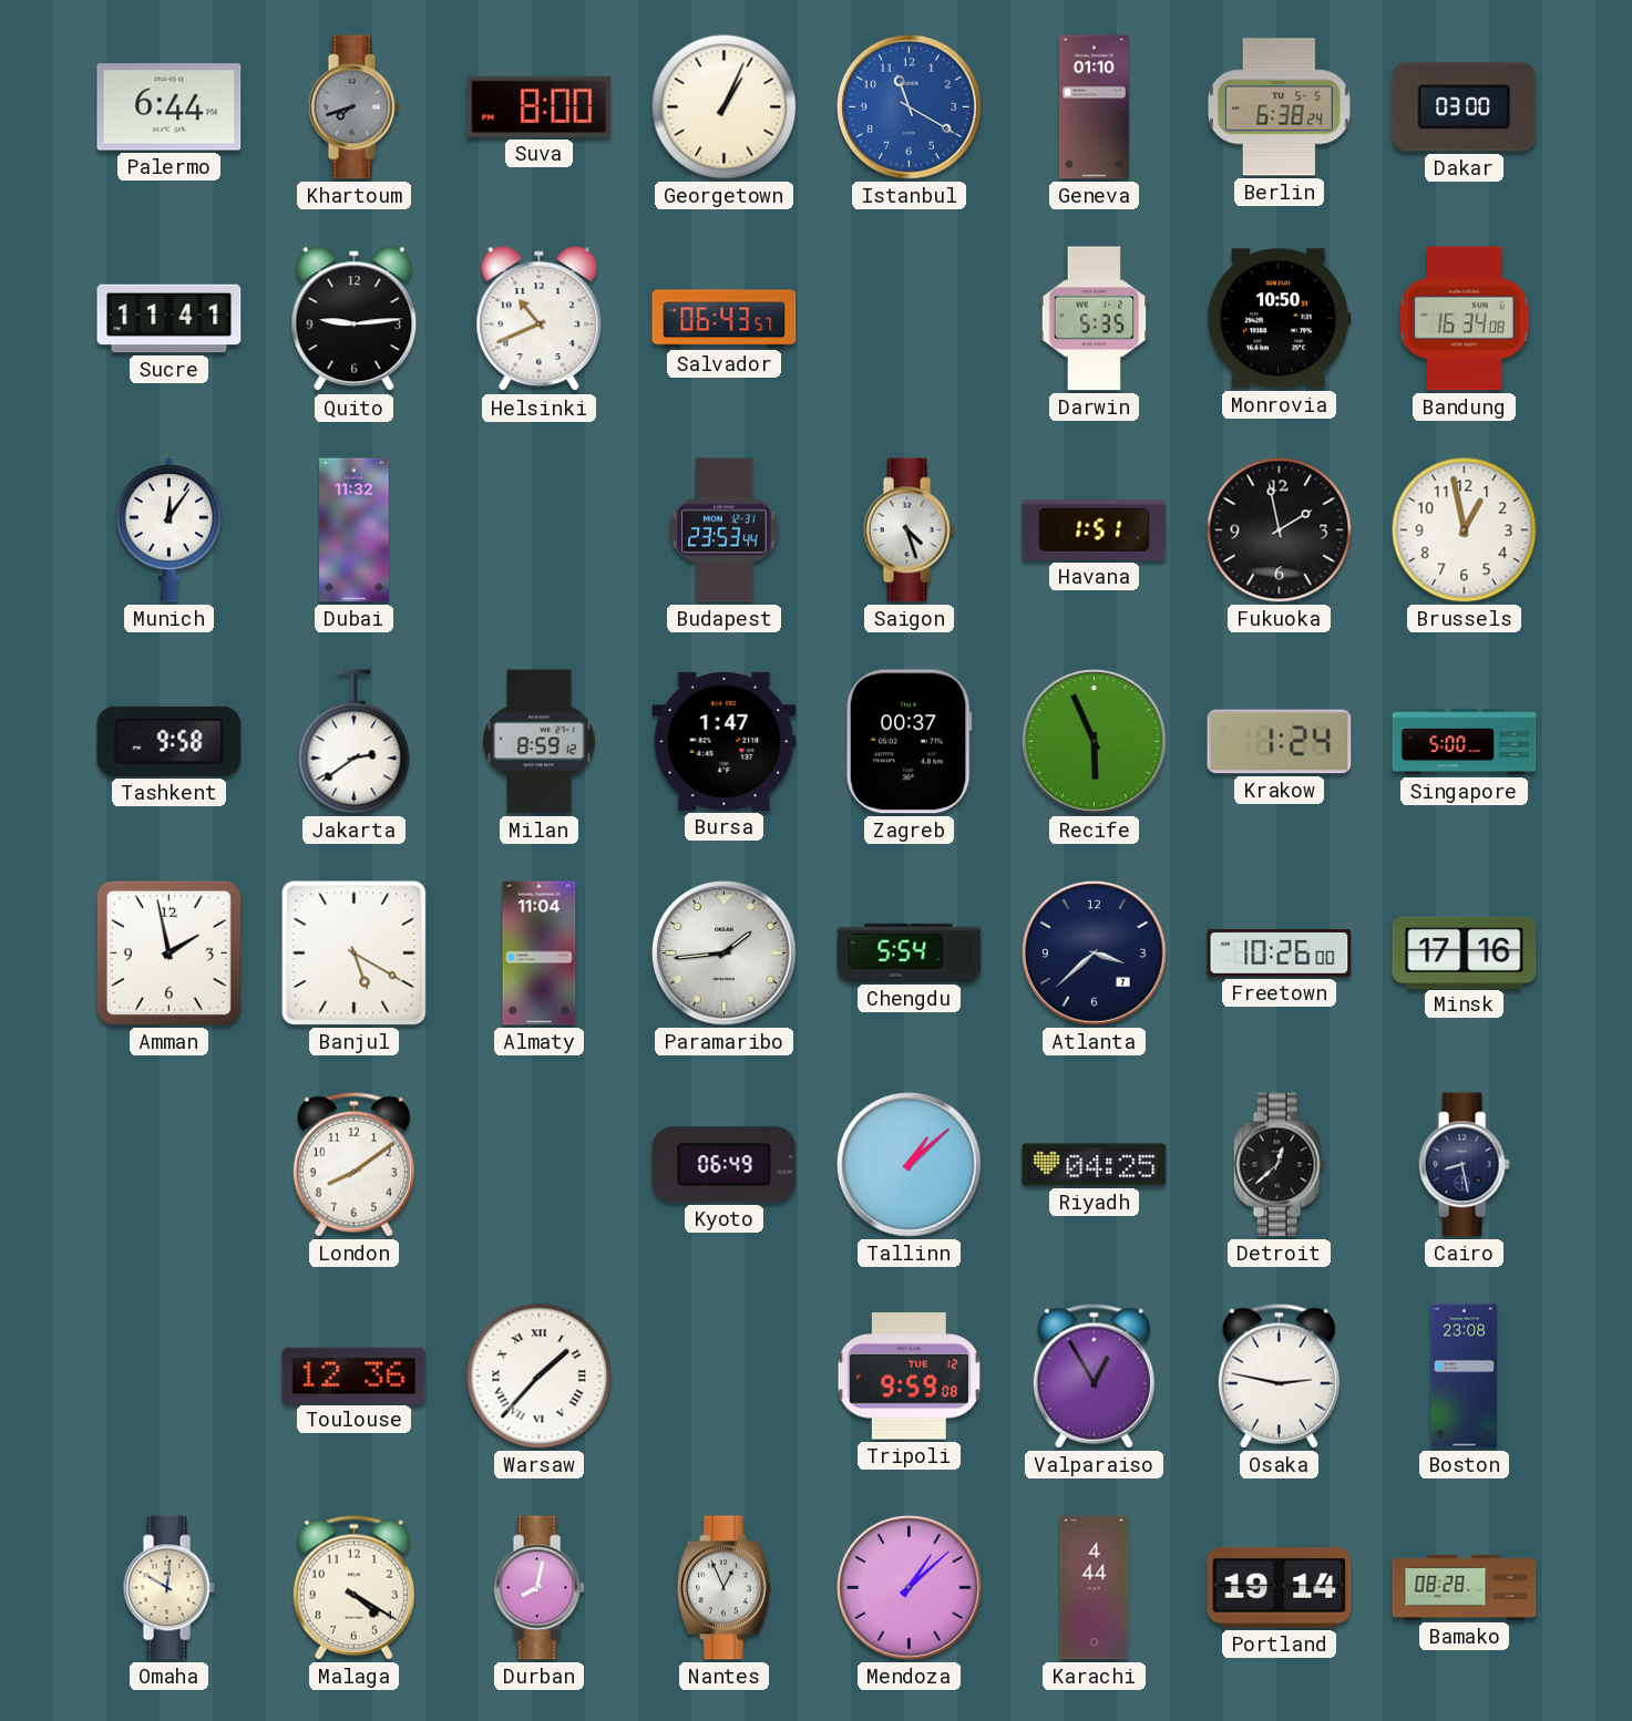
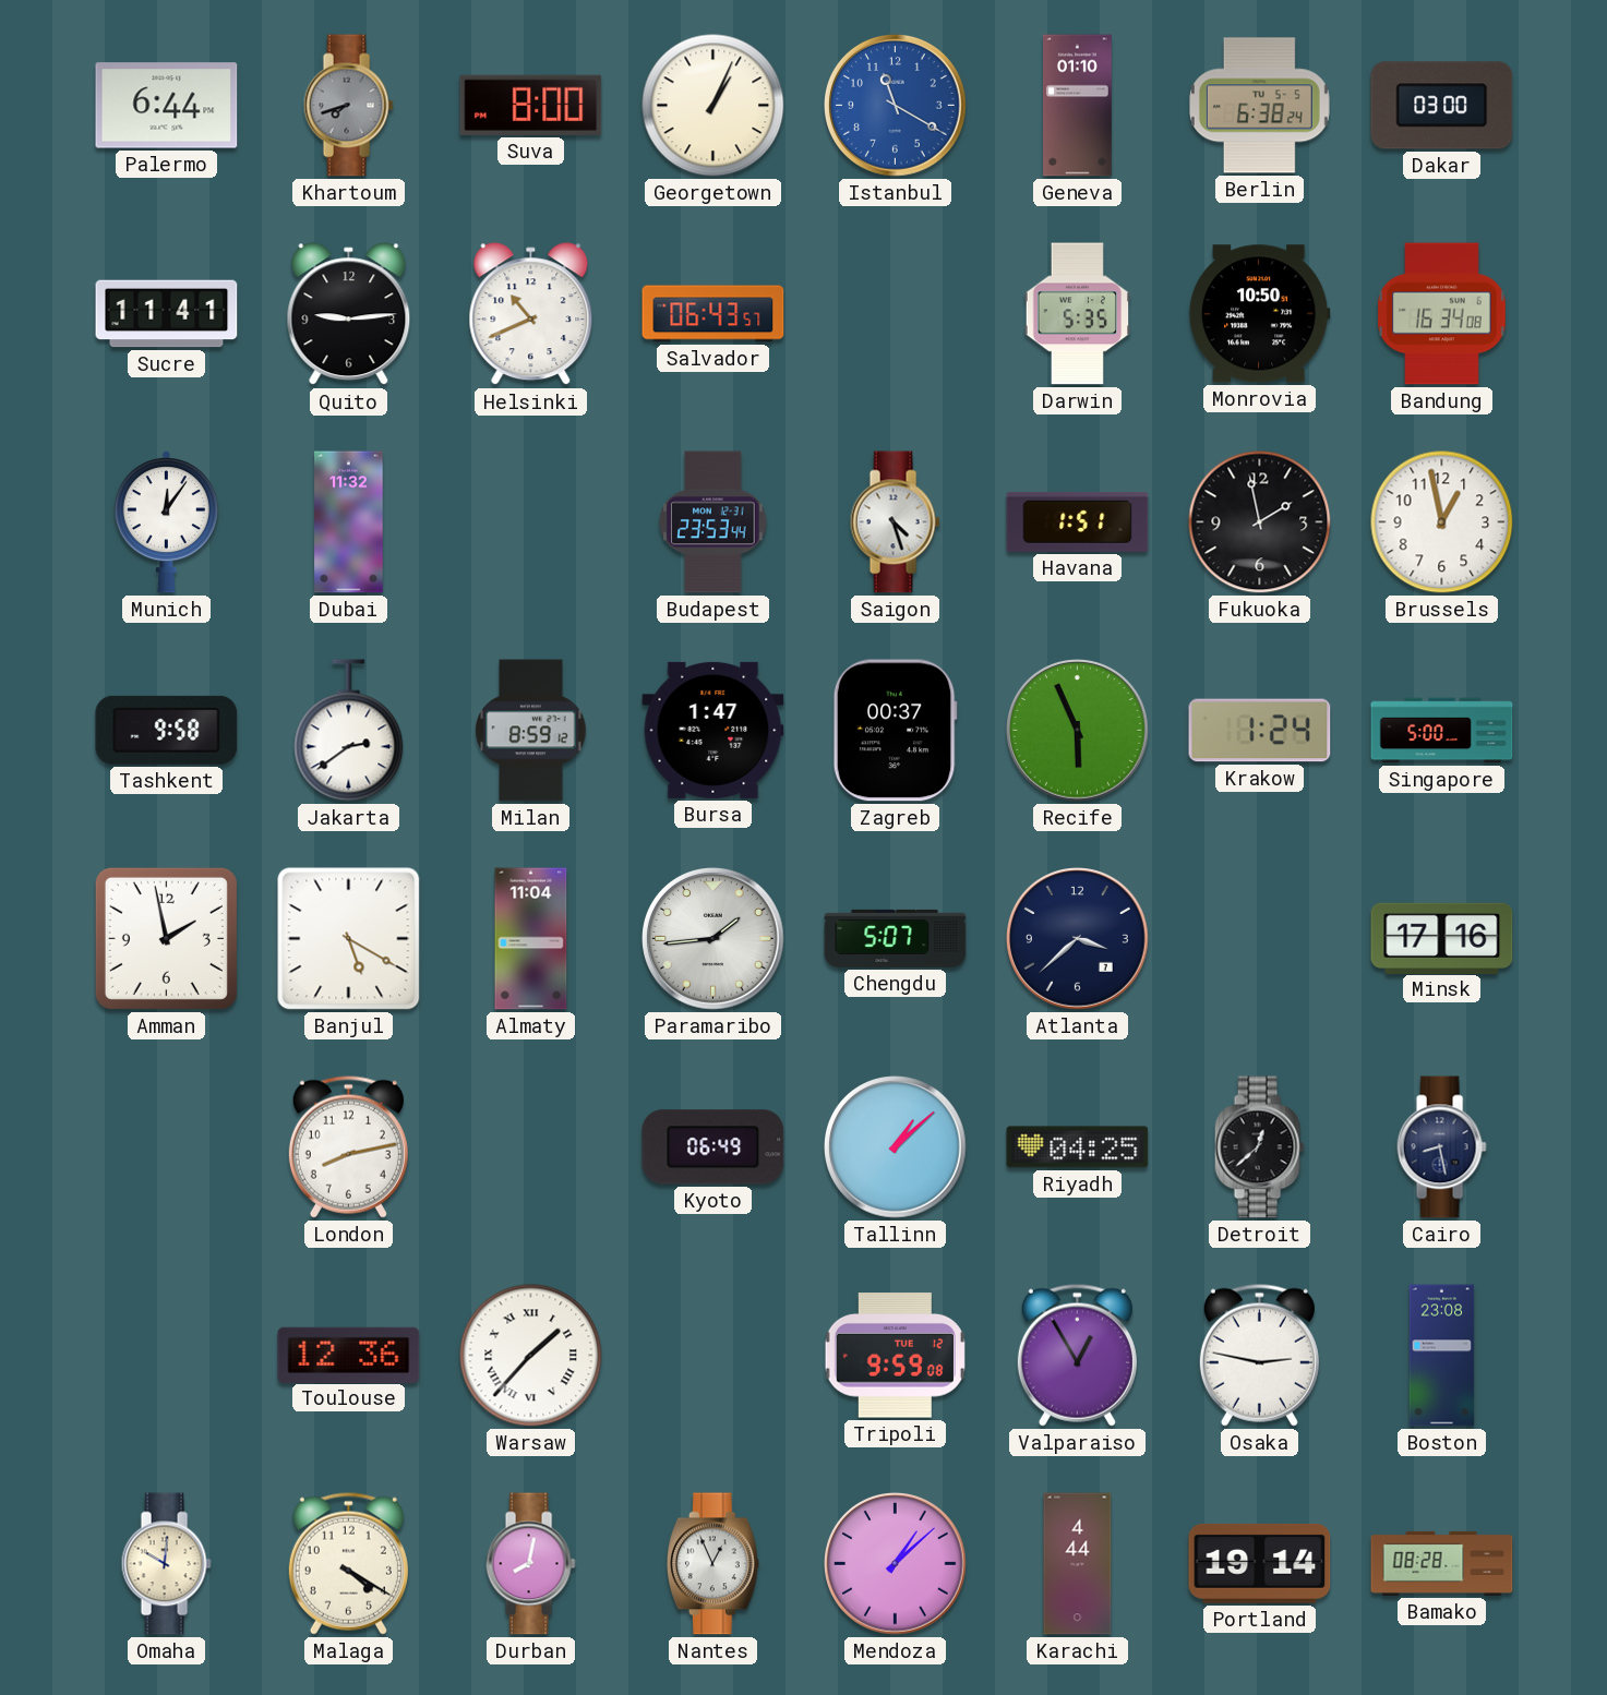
Chengdu: 5:54 -> 5:07
Freetown: 10:26 -> none
London: 8:09 -> 8:13
